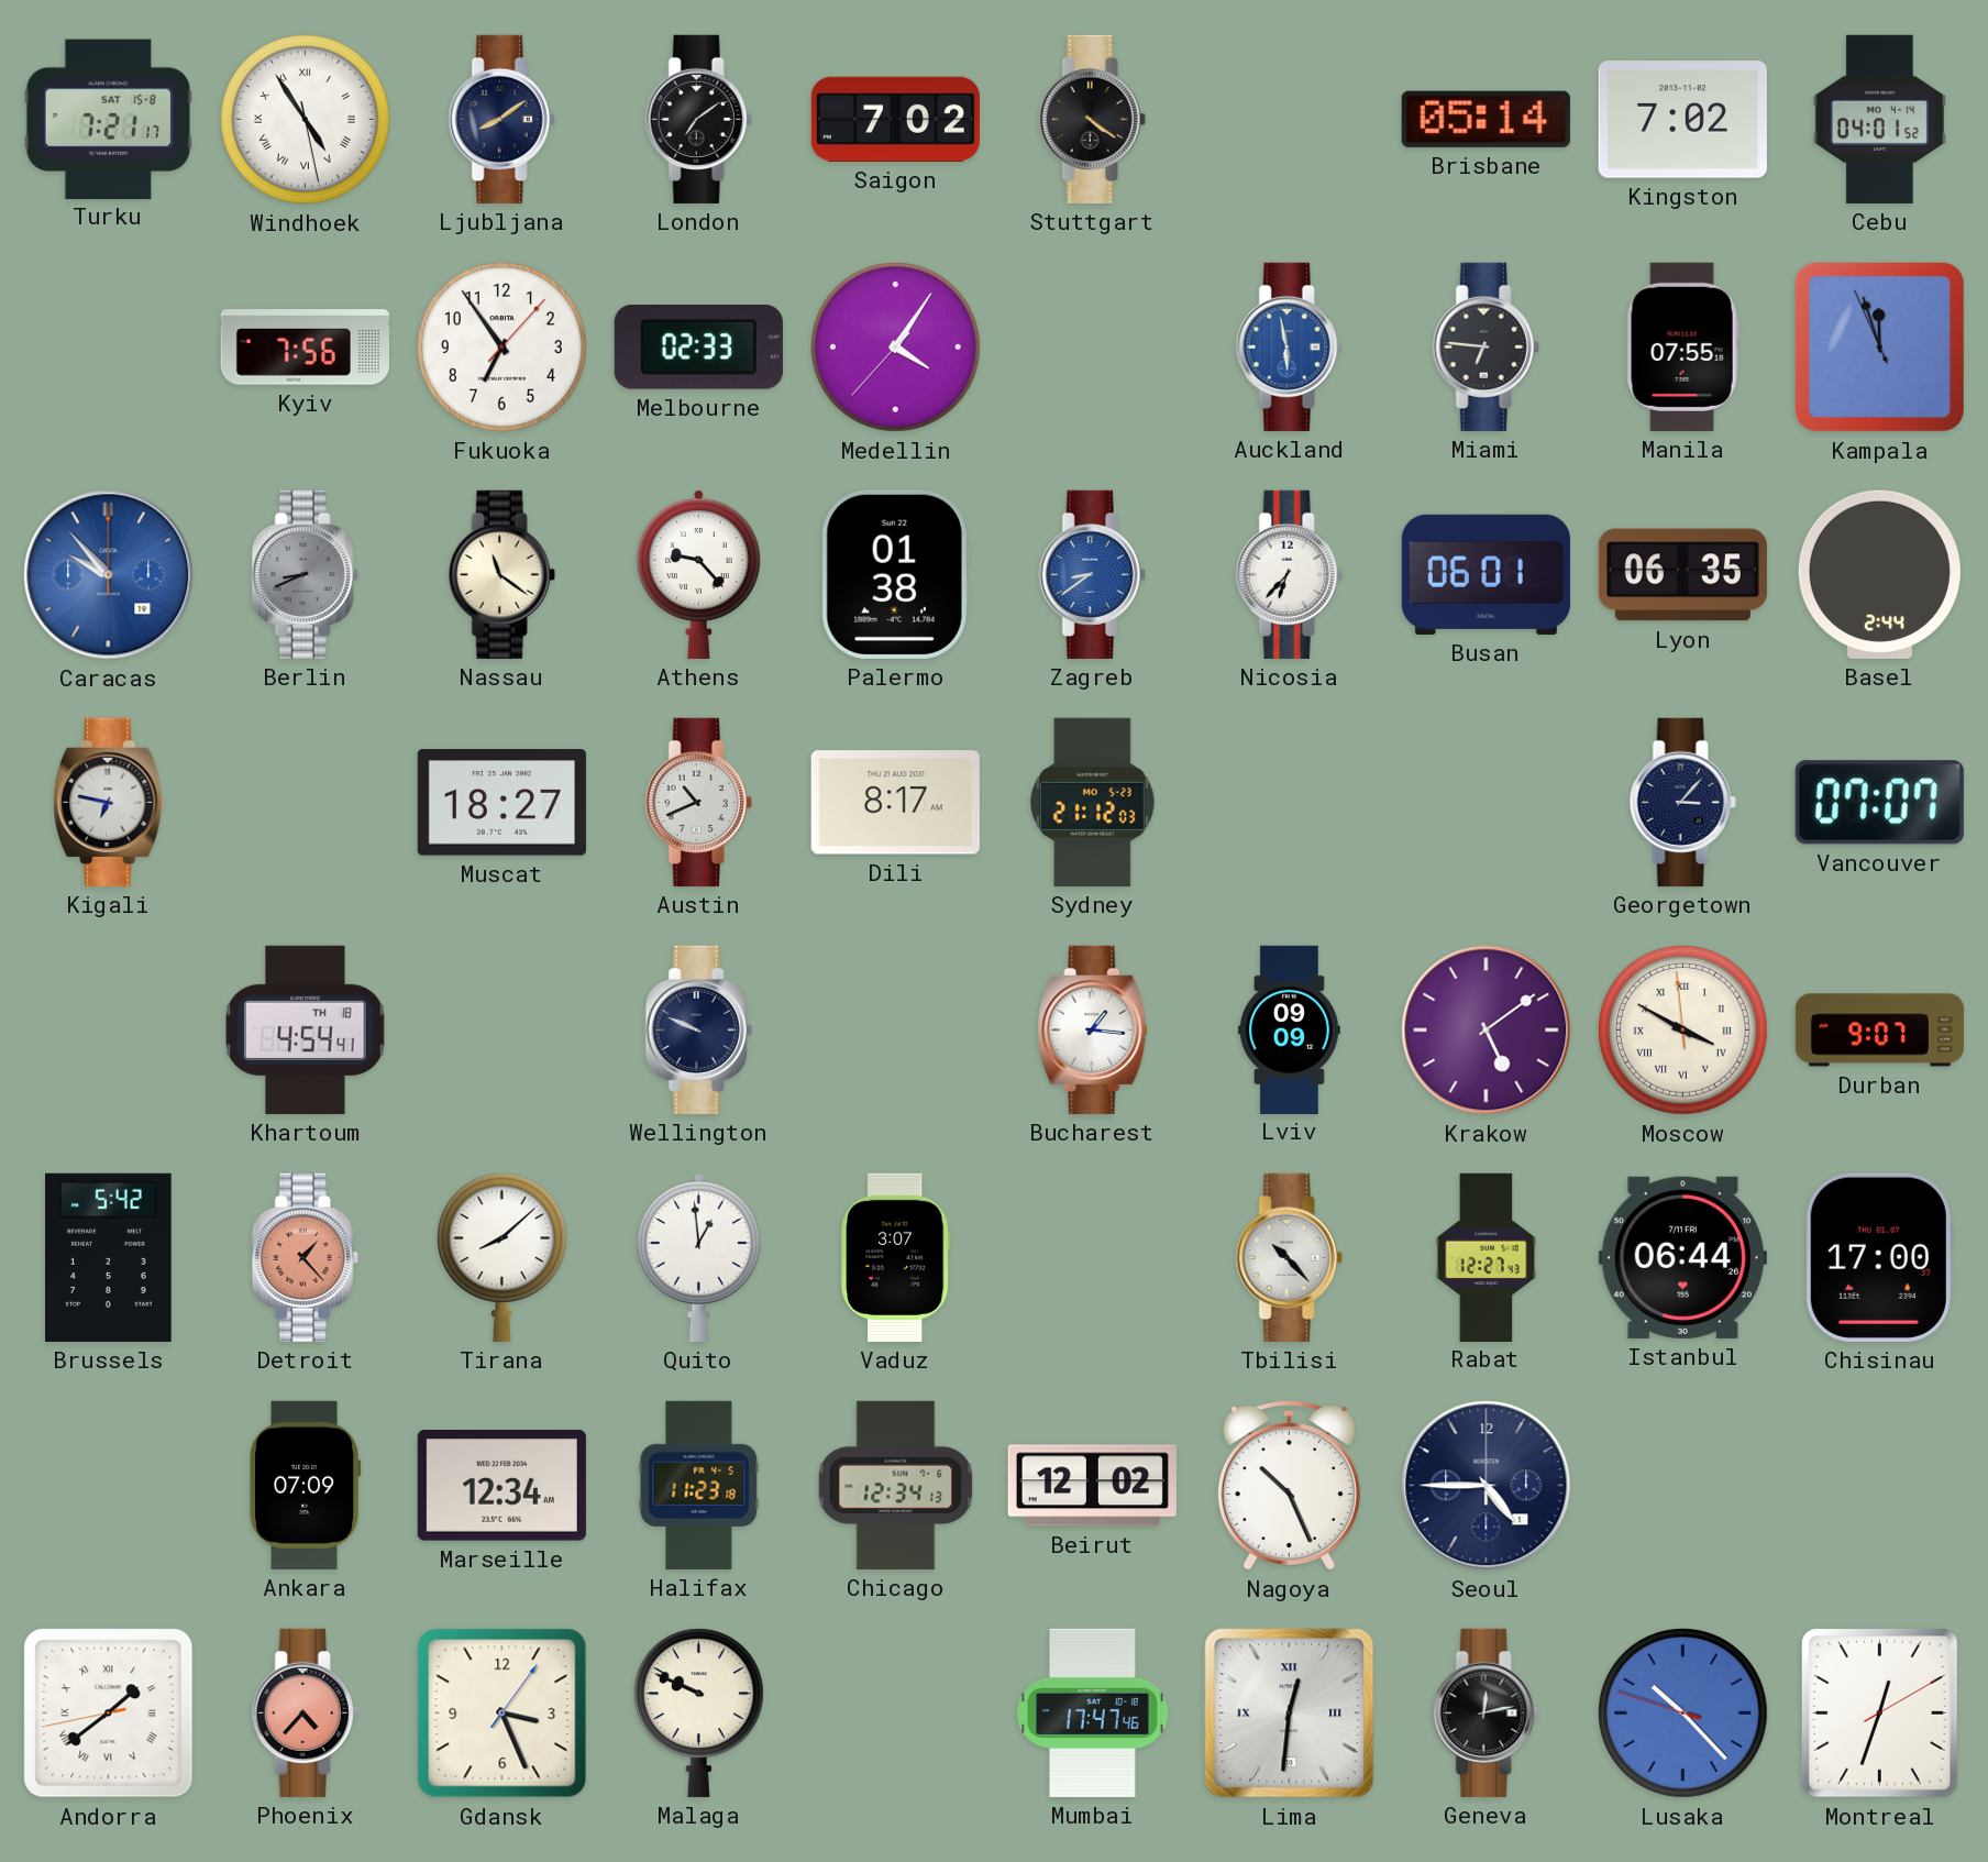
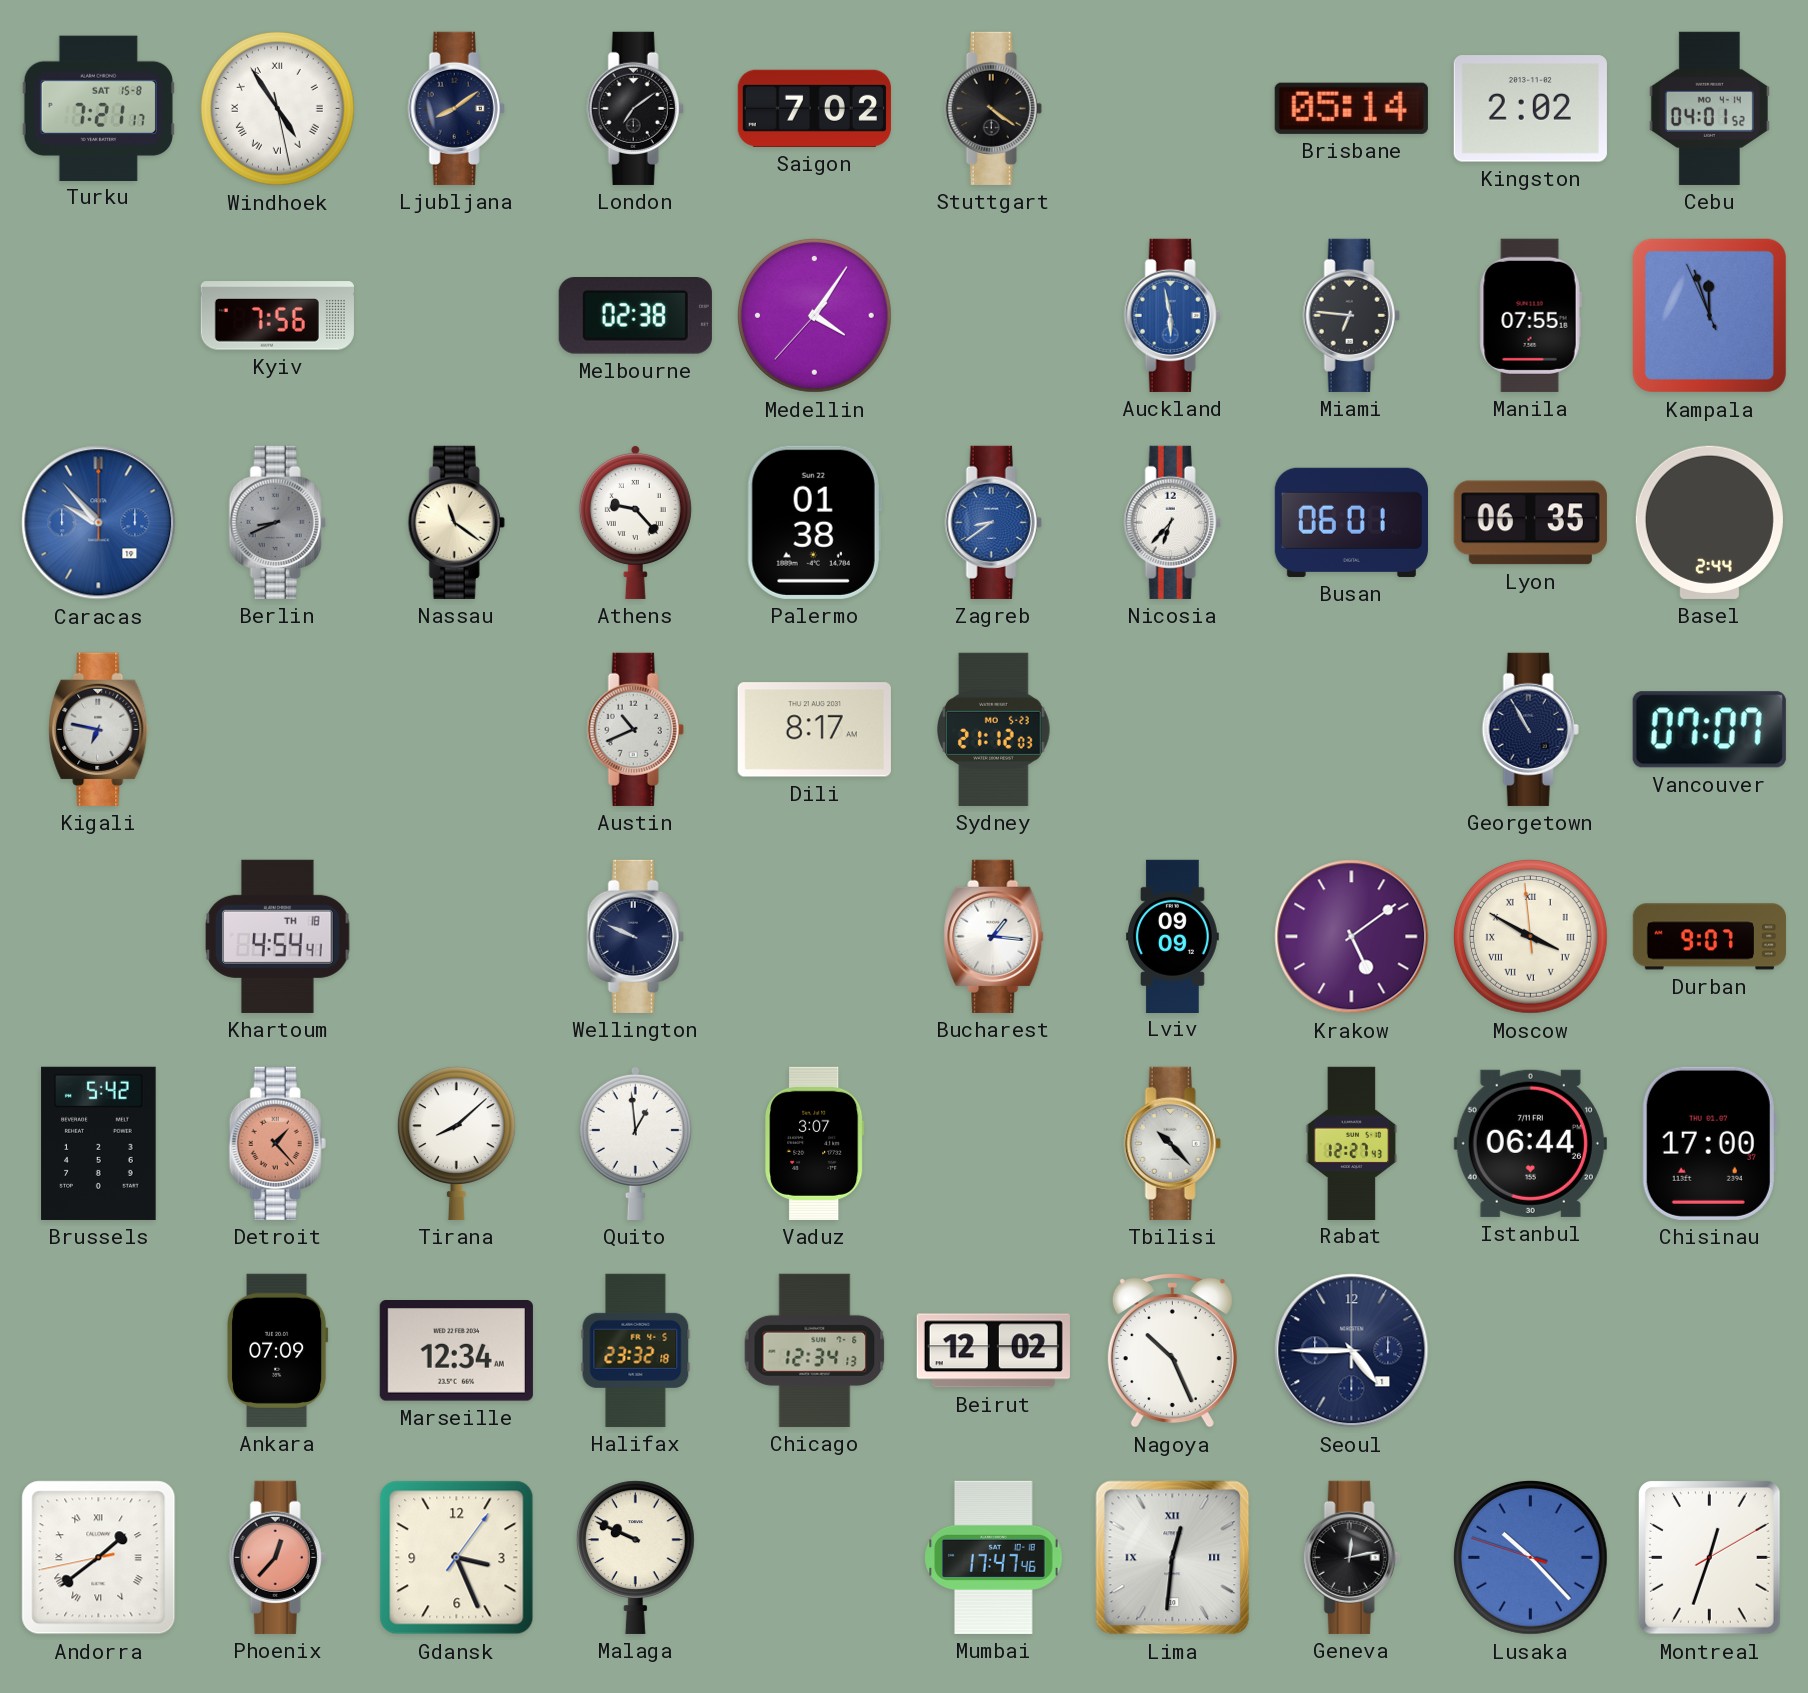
Kingston: 7:02 -> 2:02
Fukuoka: 6:54 -> none
Melbourne: 02:33 -> 02:38
Muscat: 18:27 -> none
Georgetown: 3:07 -> 10:55
Halifax: 11:23 -> 23:32
Phoenix: 4:37 -> 12:37
